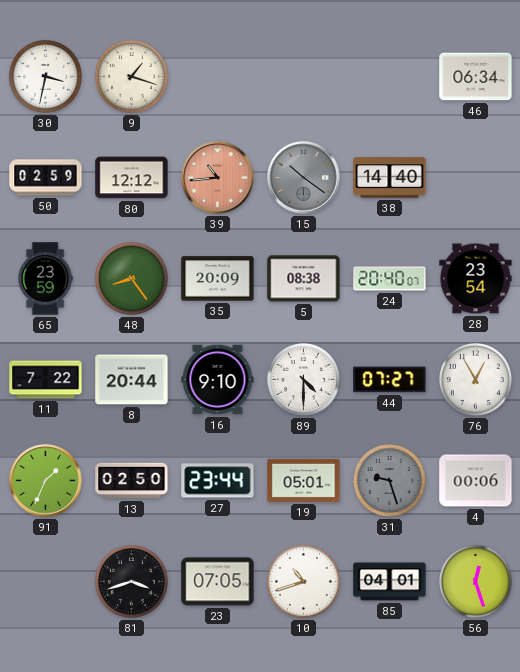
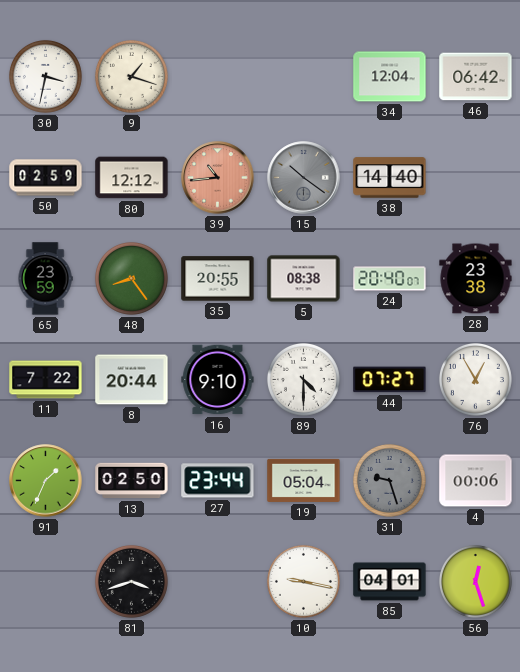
34: none -> 12:04
46: 06:34 -> 06:42
35: 20:09 -> 20:55
28: 23:54 -> 23:38
19: 05:01 -> 05:04
23: 07:05 -> none
10: 10:42 -> 9:17
